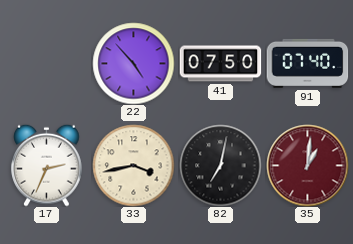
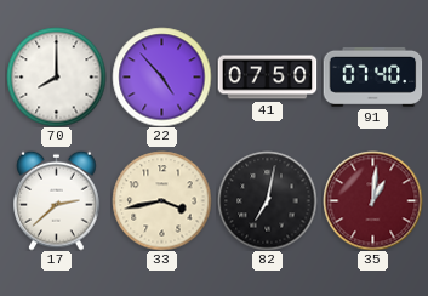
70: none -> 8:00
17: 2:34 -> 2:38
